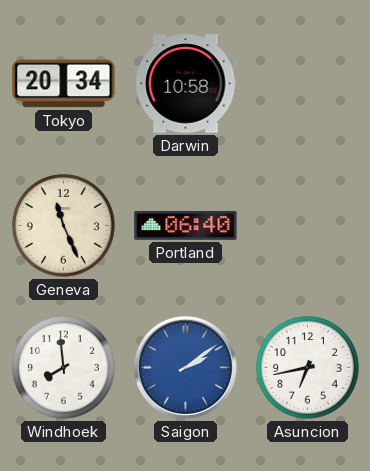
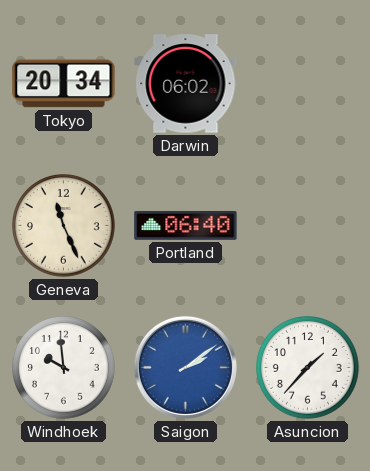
Darwin: 10:58 -> 06:02
Windhoek: 7:59 -> 9:59
Asuncion: 6:43 -> 1:37
